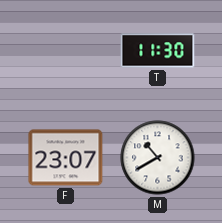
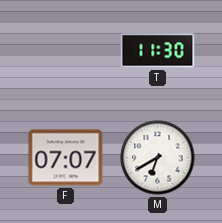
F: 23:07 -> 07:07
M: 10:40 -> 6:40
